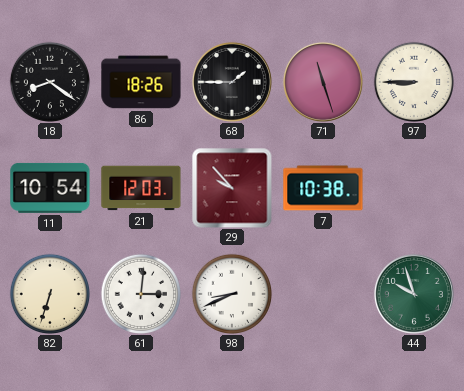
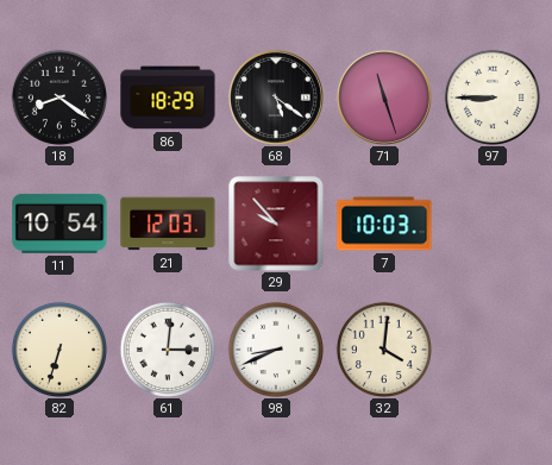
86: 18:26 -> 18:29
68: 1:45 -> 5:21
7: 10:38 -> 10:03
32: none -> 4:01
44: 9:57 -> none
